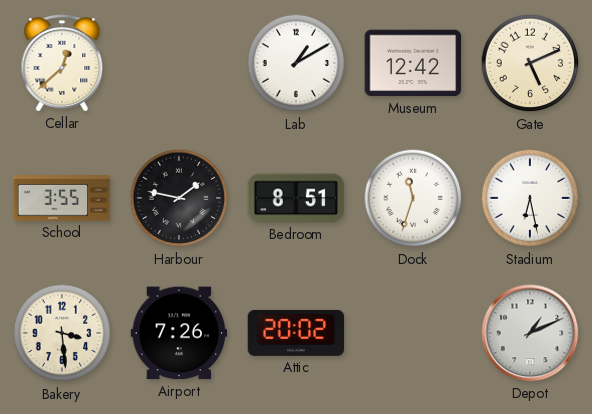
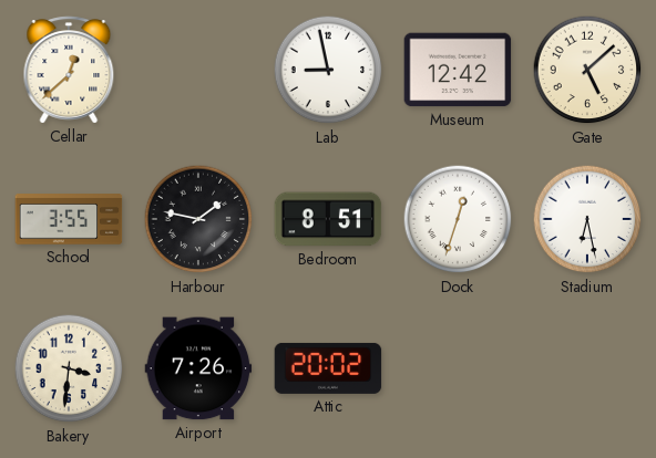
Lab: 1:10 -> 8:58
Gate: 5:11 -> 5:08
Dock: 11:33 -> 12:33
Bakery: 3:29 -> 3:31
Depot: 1:11 -> none
